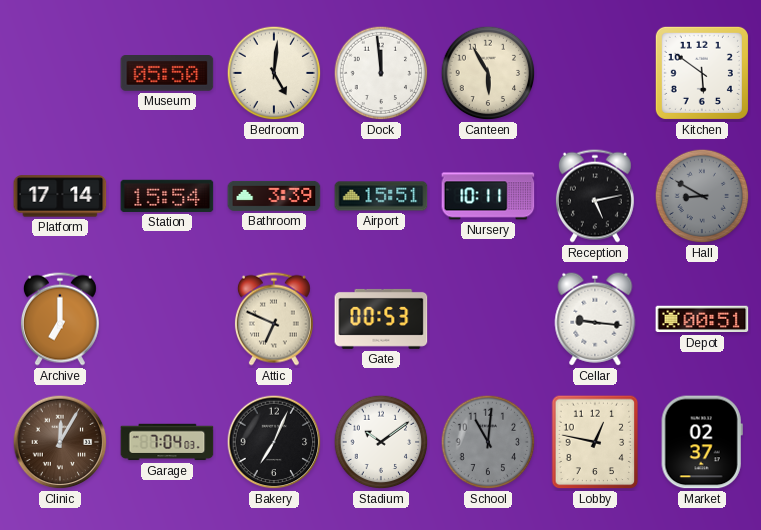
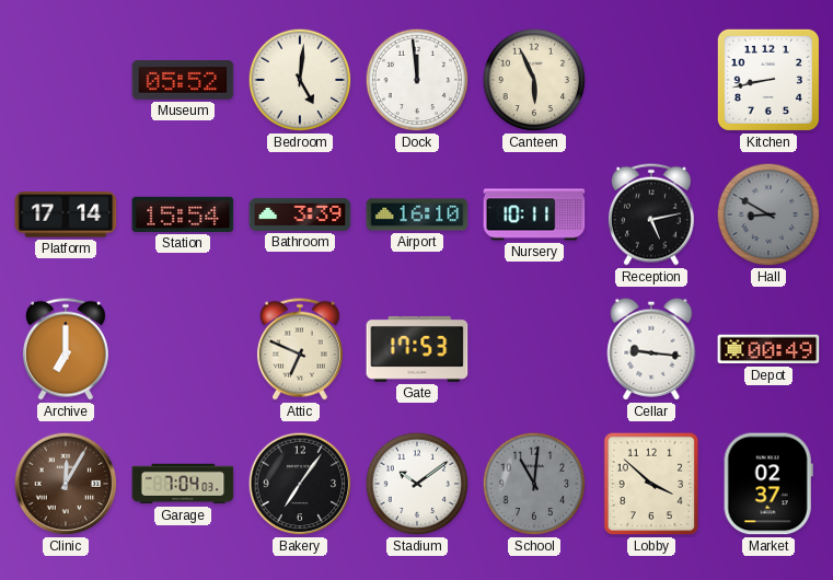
Museum: 05:50 -> 05:52
Canteen: 5:55 -> 5:56
Kitchen: 5:51 -> 8:43
Airport: 15:51 -> 16:10
Gate: 00:53 -> 17:53
Depot: 00:51 -> 00:49
Bakery: 7:04 -> 7:06
Lobby: 12:47 -> 3:52
